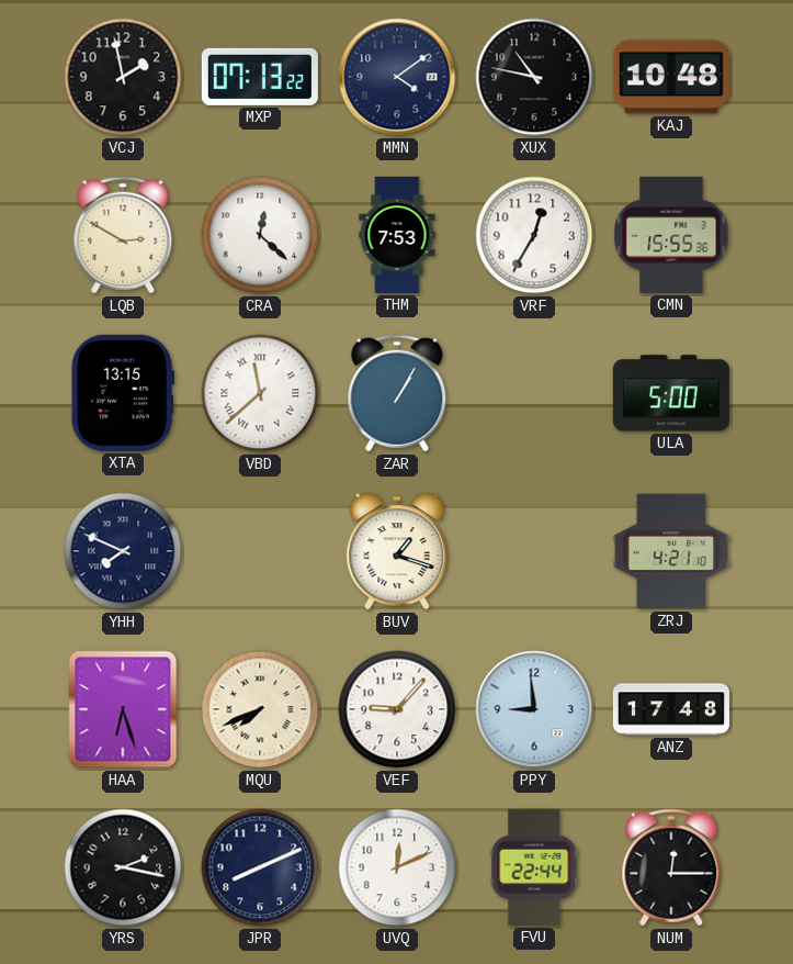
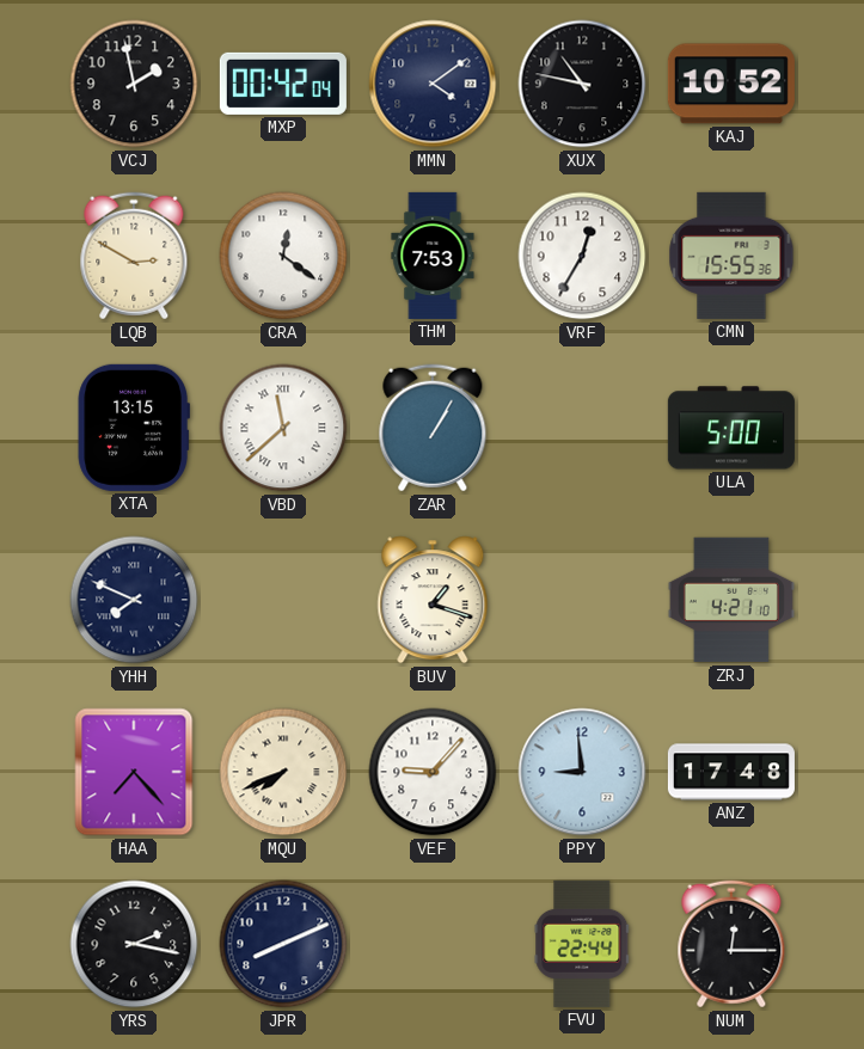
MXP: 07:13 -> 00:42
KAJ: 10:48 -> 10:52
CRA: 12:22 -> 12:21
HAA: 6:27 -> 7:23
UVQ: 12:11 -> none
